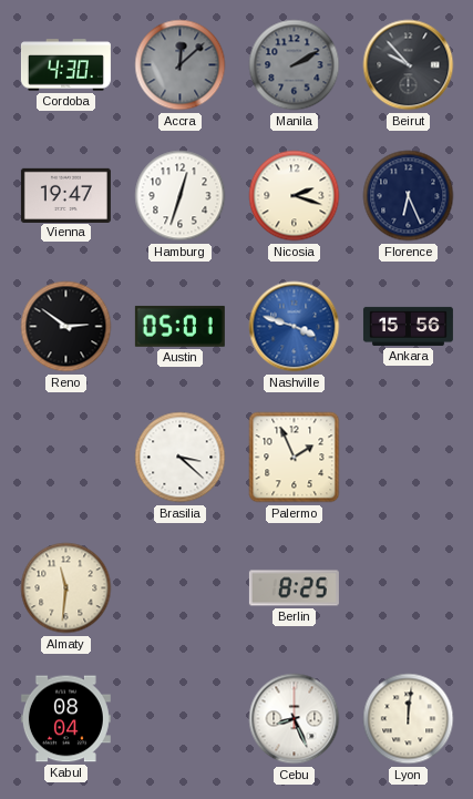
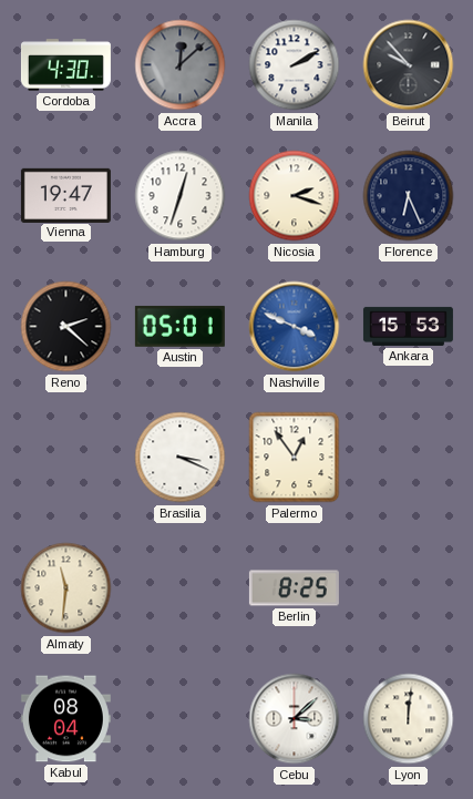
Manila dial: grey -> white
Reno: 2:51 -> 2:22
Nashville: 3:48 -> 3:49
Ankara: 15:56 -> 15:53
Brasilia: 3:22 -> 3:19
Palermo: 1:56 -> 12:54
Cebu: 8:26 -> 3:08
